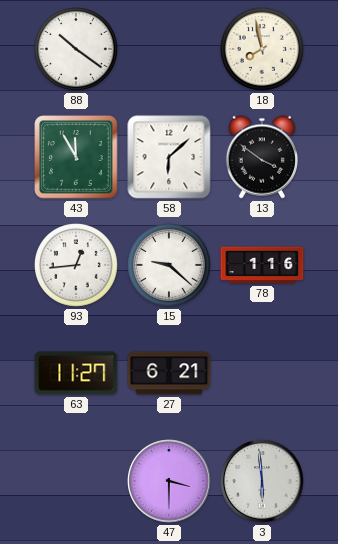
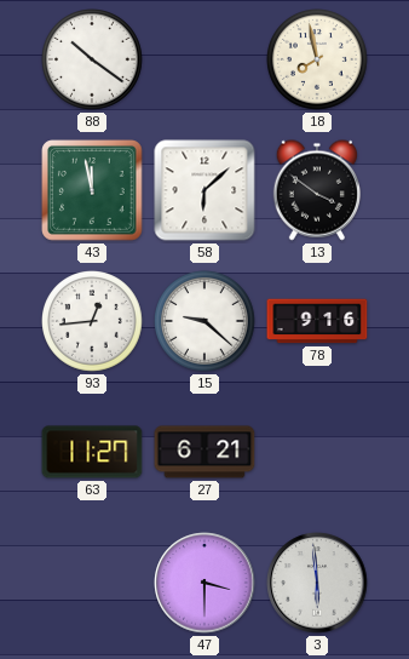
43: 11:55 -> 11:58
78: 1:16 -> 9:16
